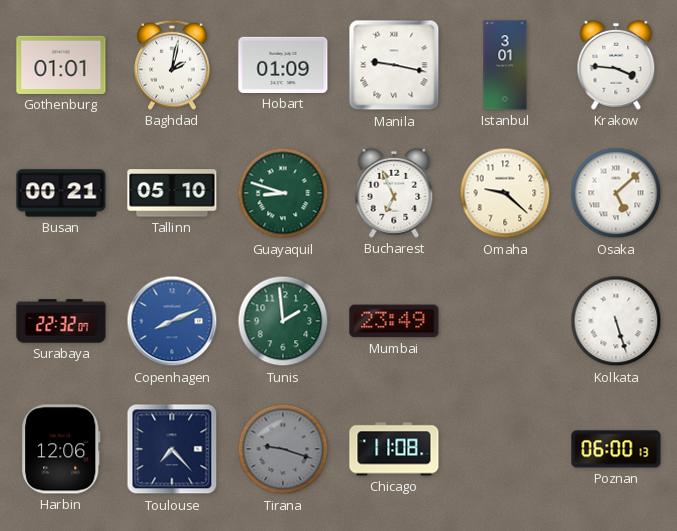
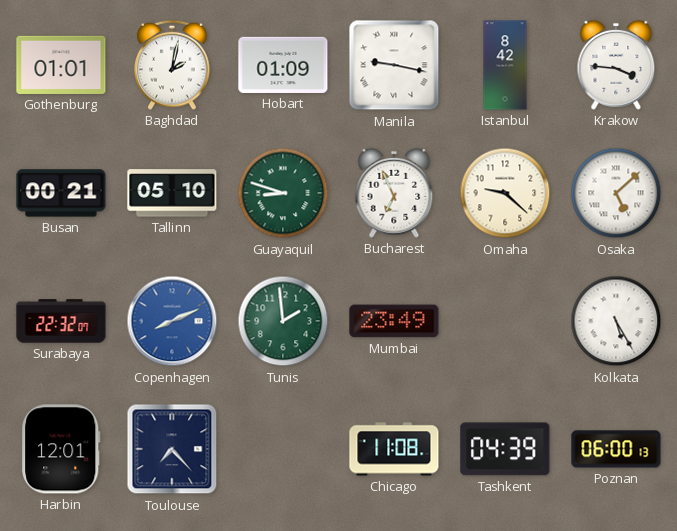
Istanbul: 3:01 -> 8:42
Kolkata: 5:27 -> 5:25
Harbin: 12:06 -> 12:01
Tirana: 9:18 -> none
Tashkent: none -> 04:39
